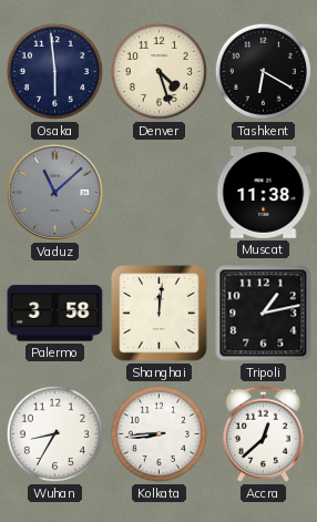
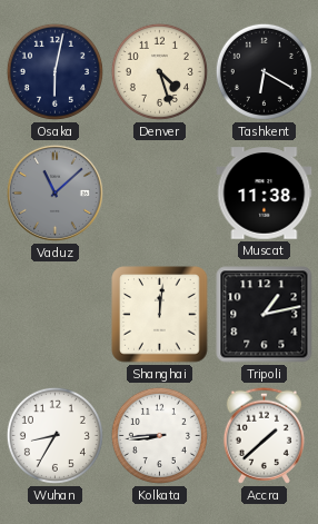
Osaka: 5:59 -> 6:02
Palermo: 3:58 -> none
Accra: 12:38 -> 1:38
